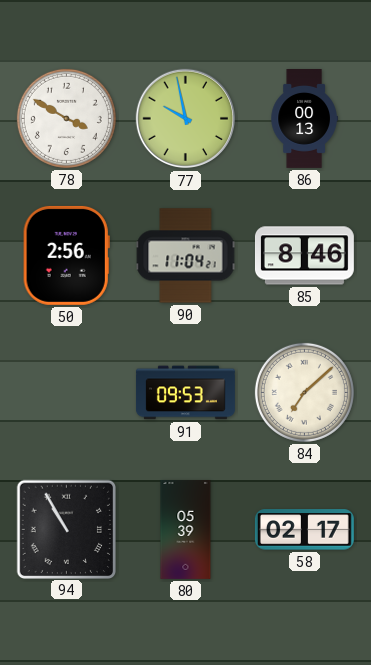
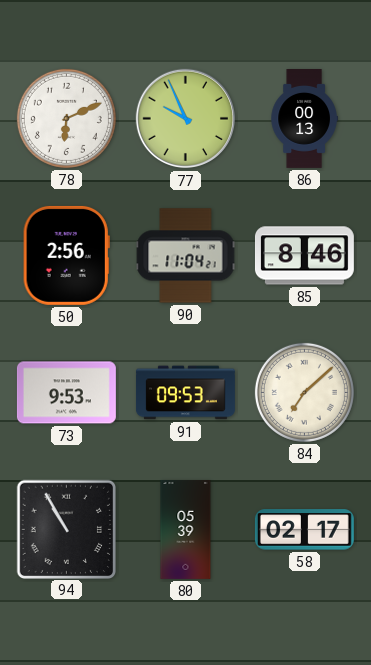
78: 3:50 -> 6:11
77: 9:58 -> 9:56
73: none -> 9:53
